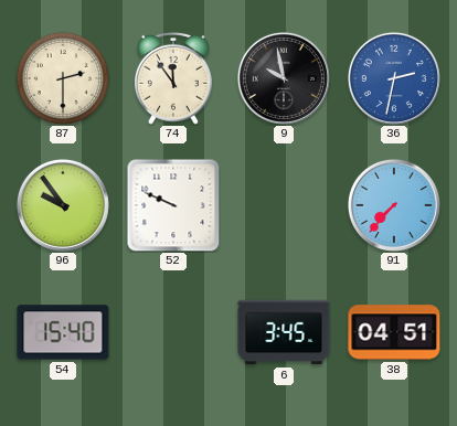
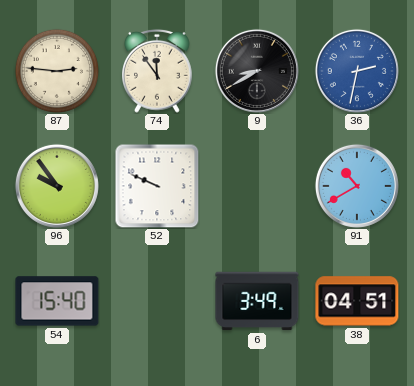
87: 2:30 -> 2:46
9: 9:58 -> 8:40
91: 7:37 -> 10:40
6: 3:45 -> 3:49
